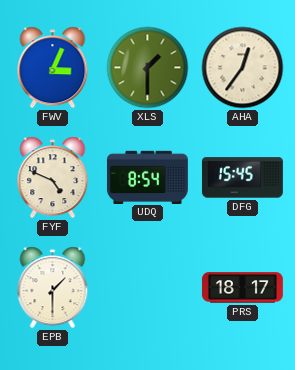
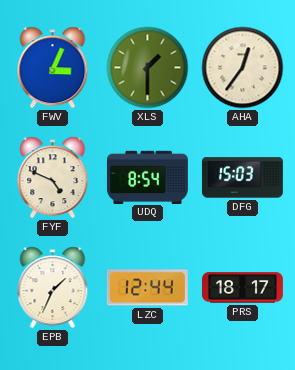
DFG: 15:45 -> 15:03
EPB: 1:30 -> 1:34
LZC: none -> 12:44
